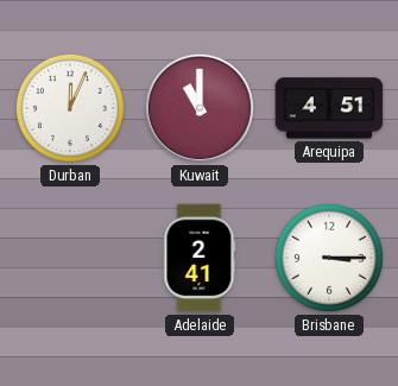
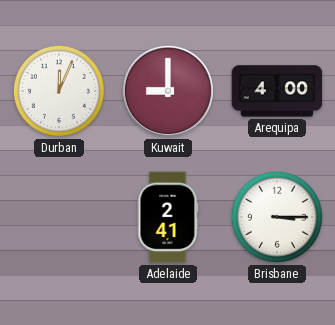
Kuwait: 11:00 -> 9:00
Arequipa: 4:51 -> 4:00
